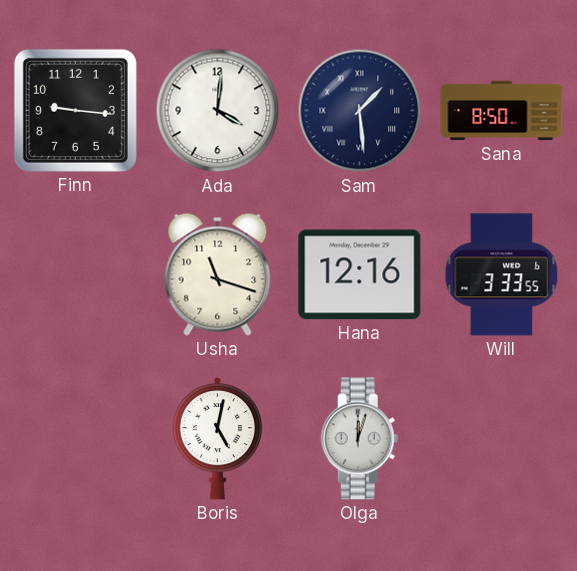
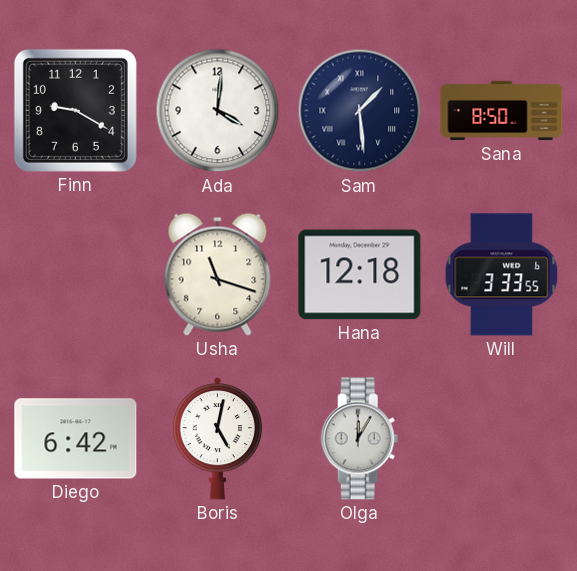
Finn: 9:16 -> 9:20
Hana: 12:16 -> 12:18
Diego: none -> 6:42
Olga: 12:03 -> 12:05
